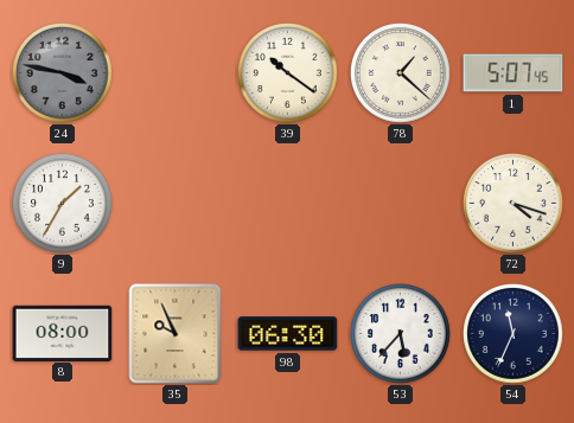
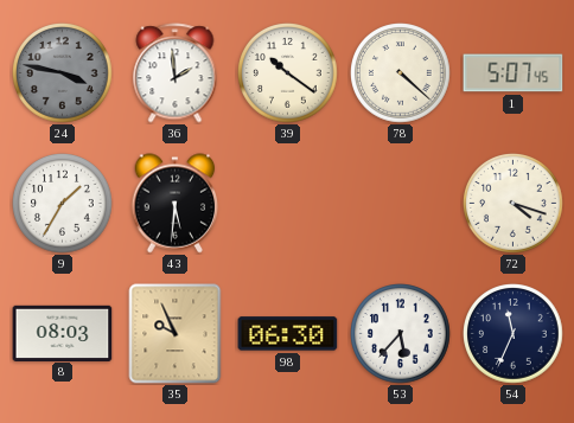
36: none -> 1:59
78: 1:22 -> 4:22
43: none -> 5:31
8: 08:00 -> 08:03
